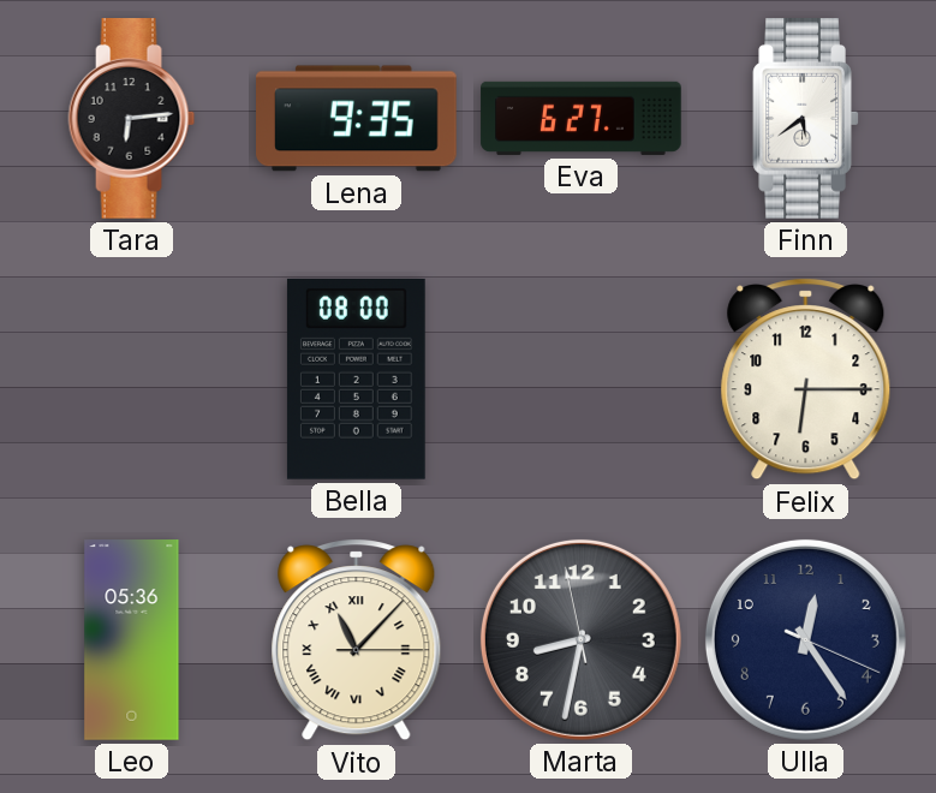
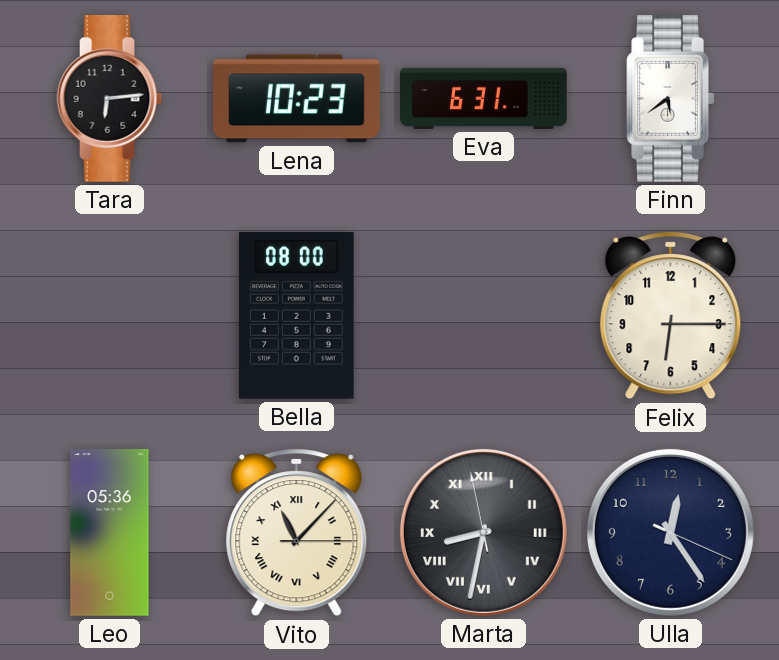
Lena: 9:35 -> 10:23
Eva: 6:27 -> 6:31
Marta numerals: Arabic -> Roman
